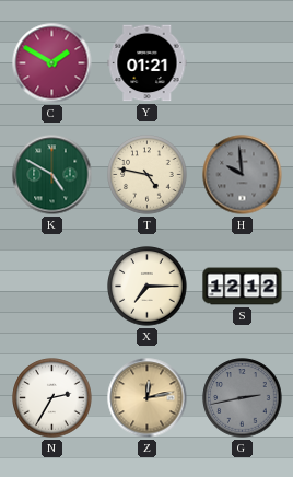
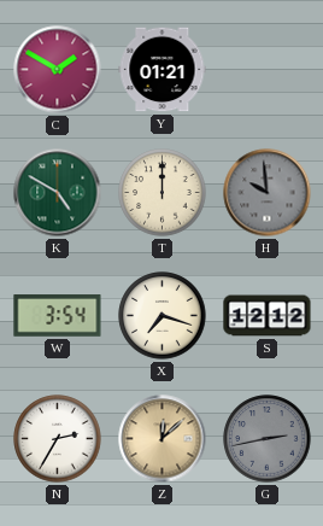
T: 4:47 -> 12:00
W: none -> 3:54
X: 7:15 -> 7:18
Z: 12:13 -> 12:08
